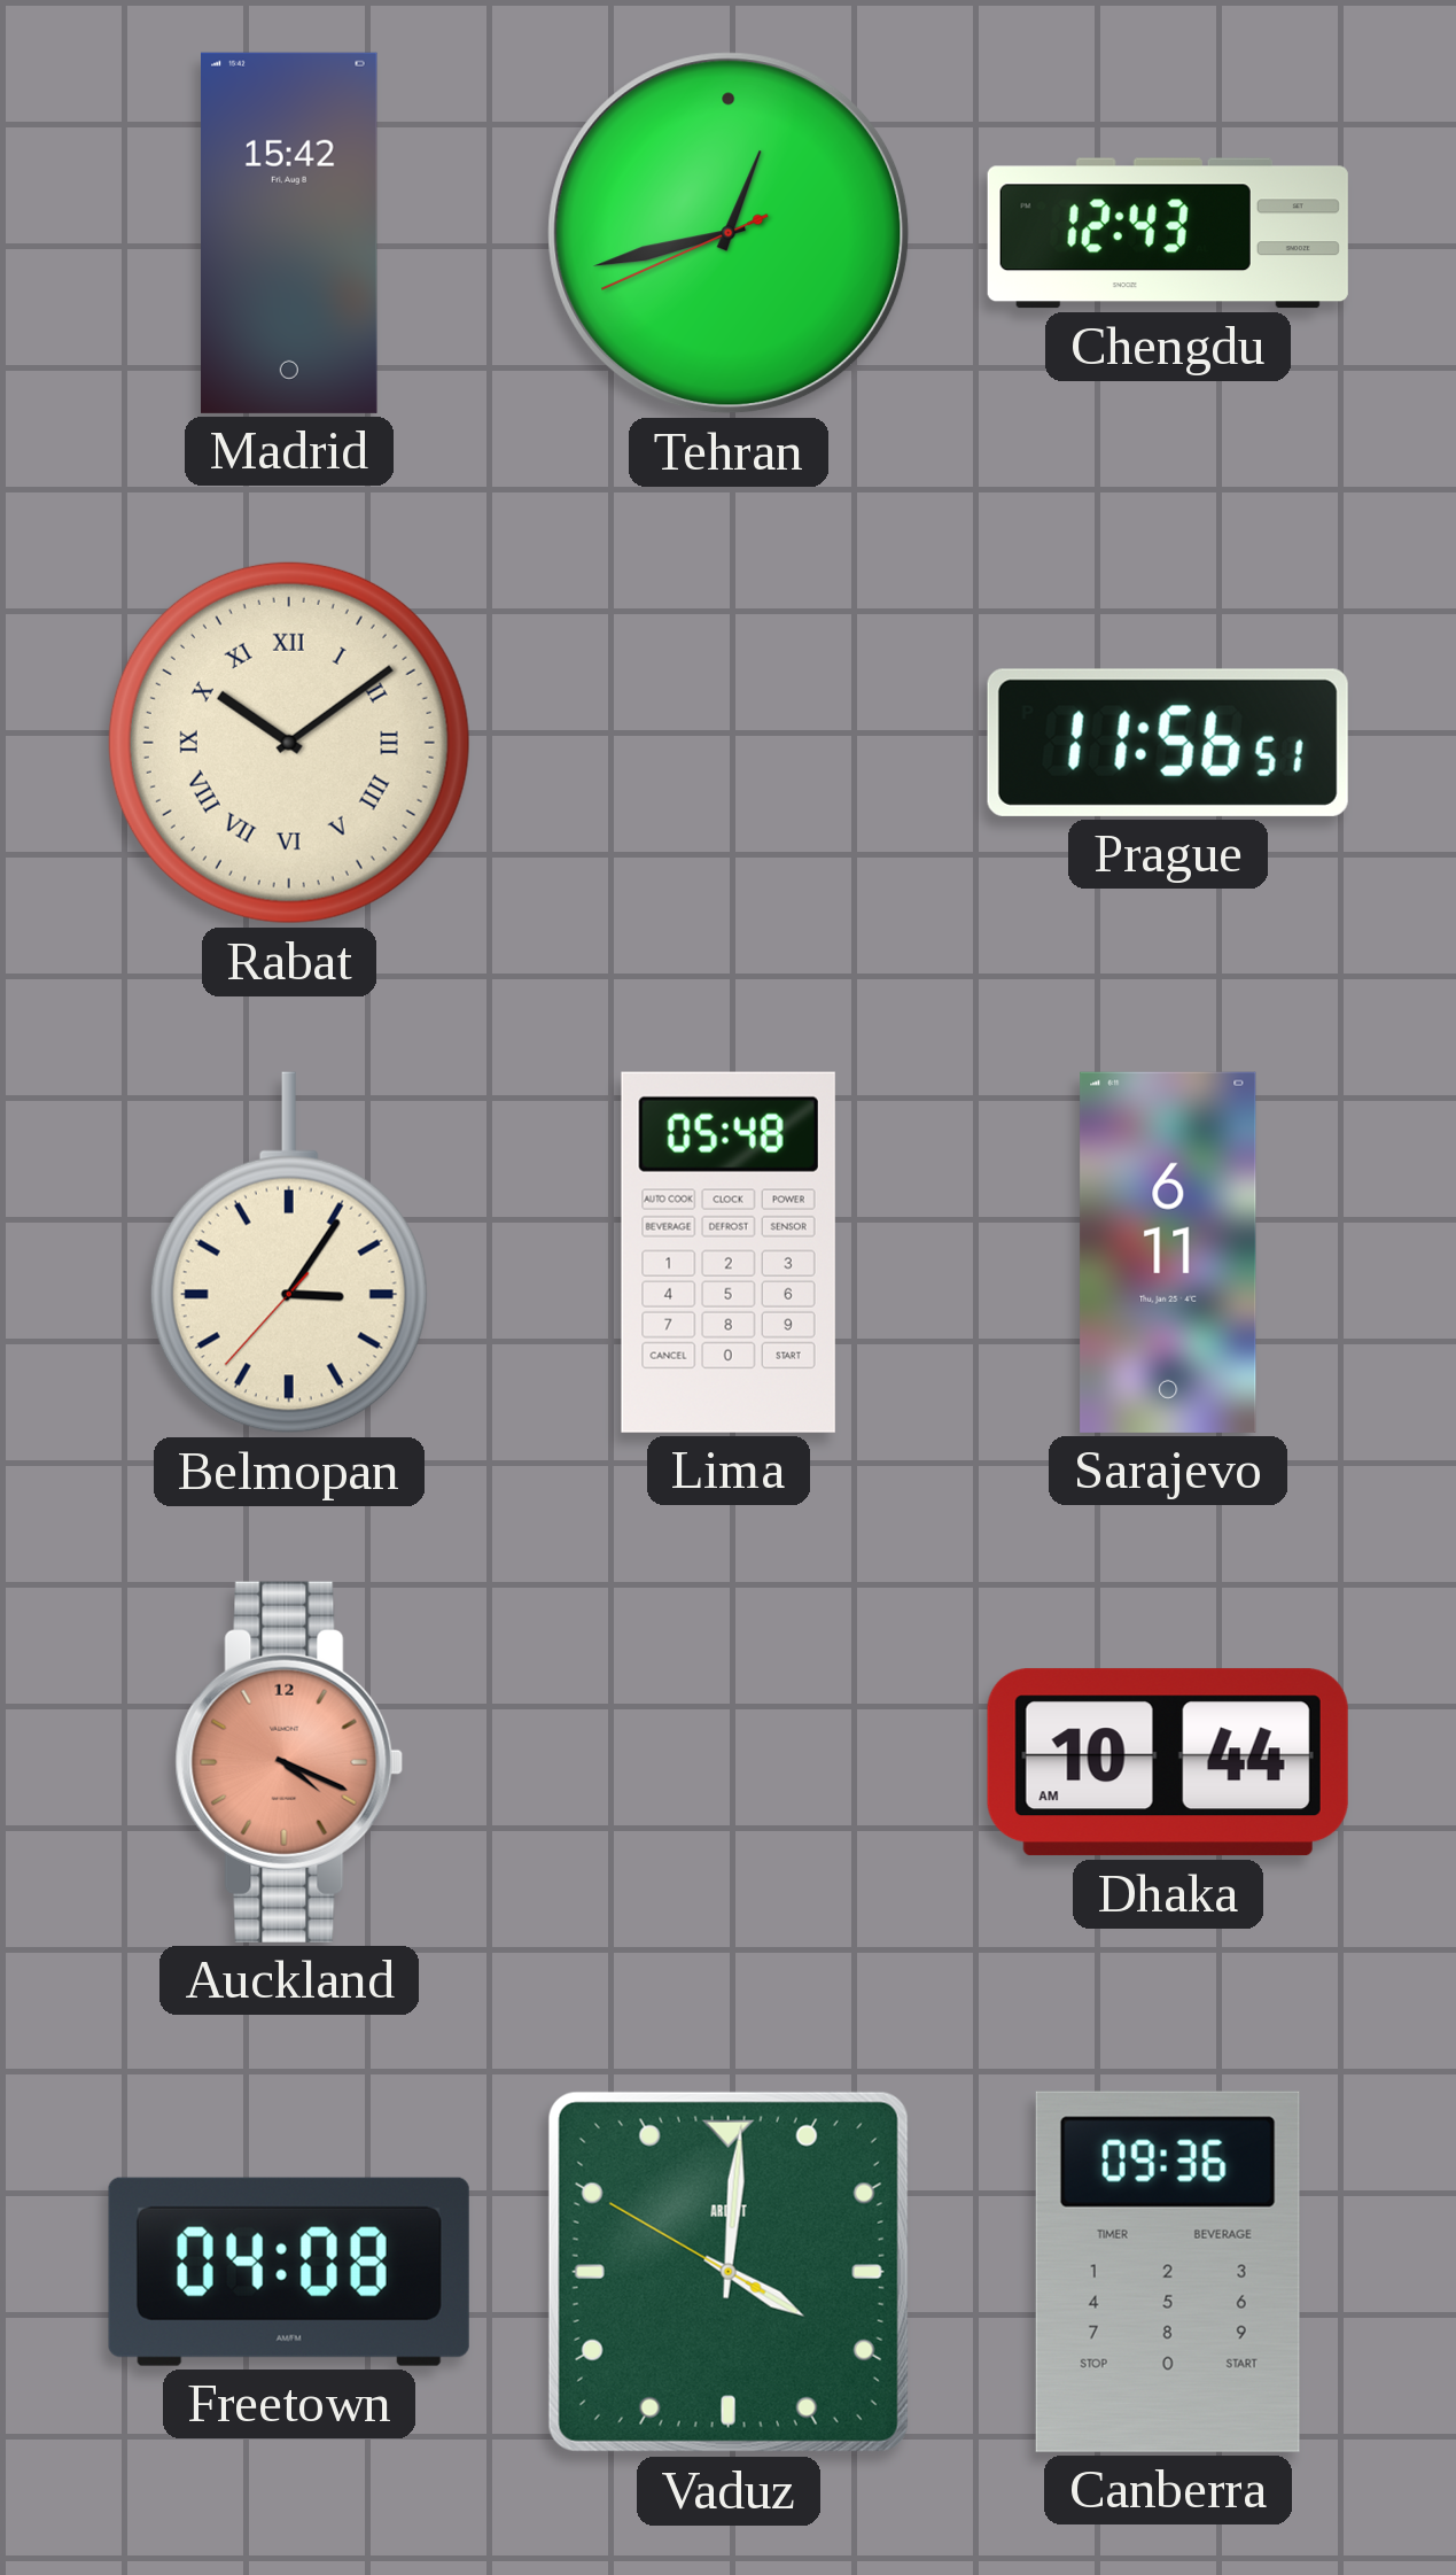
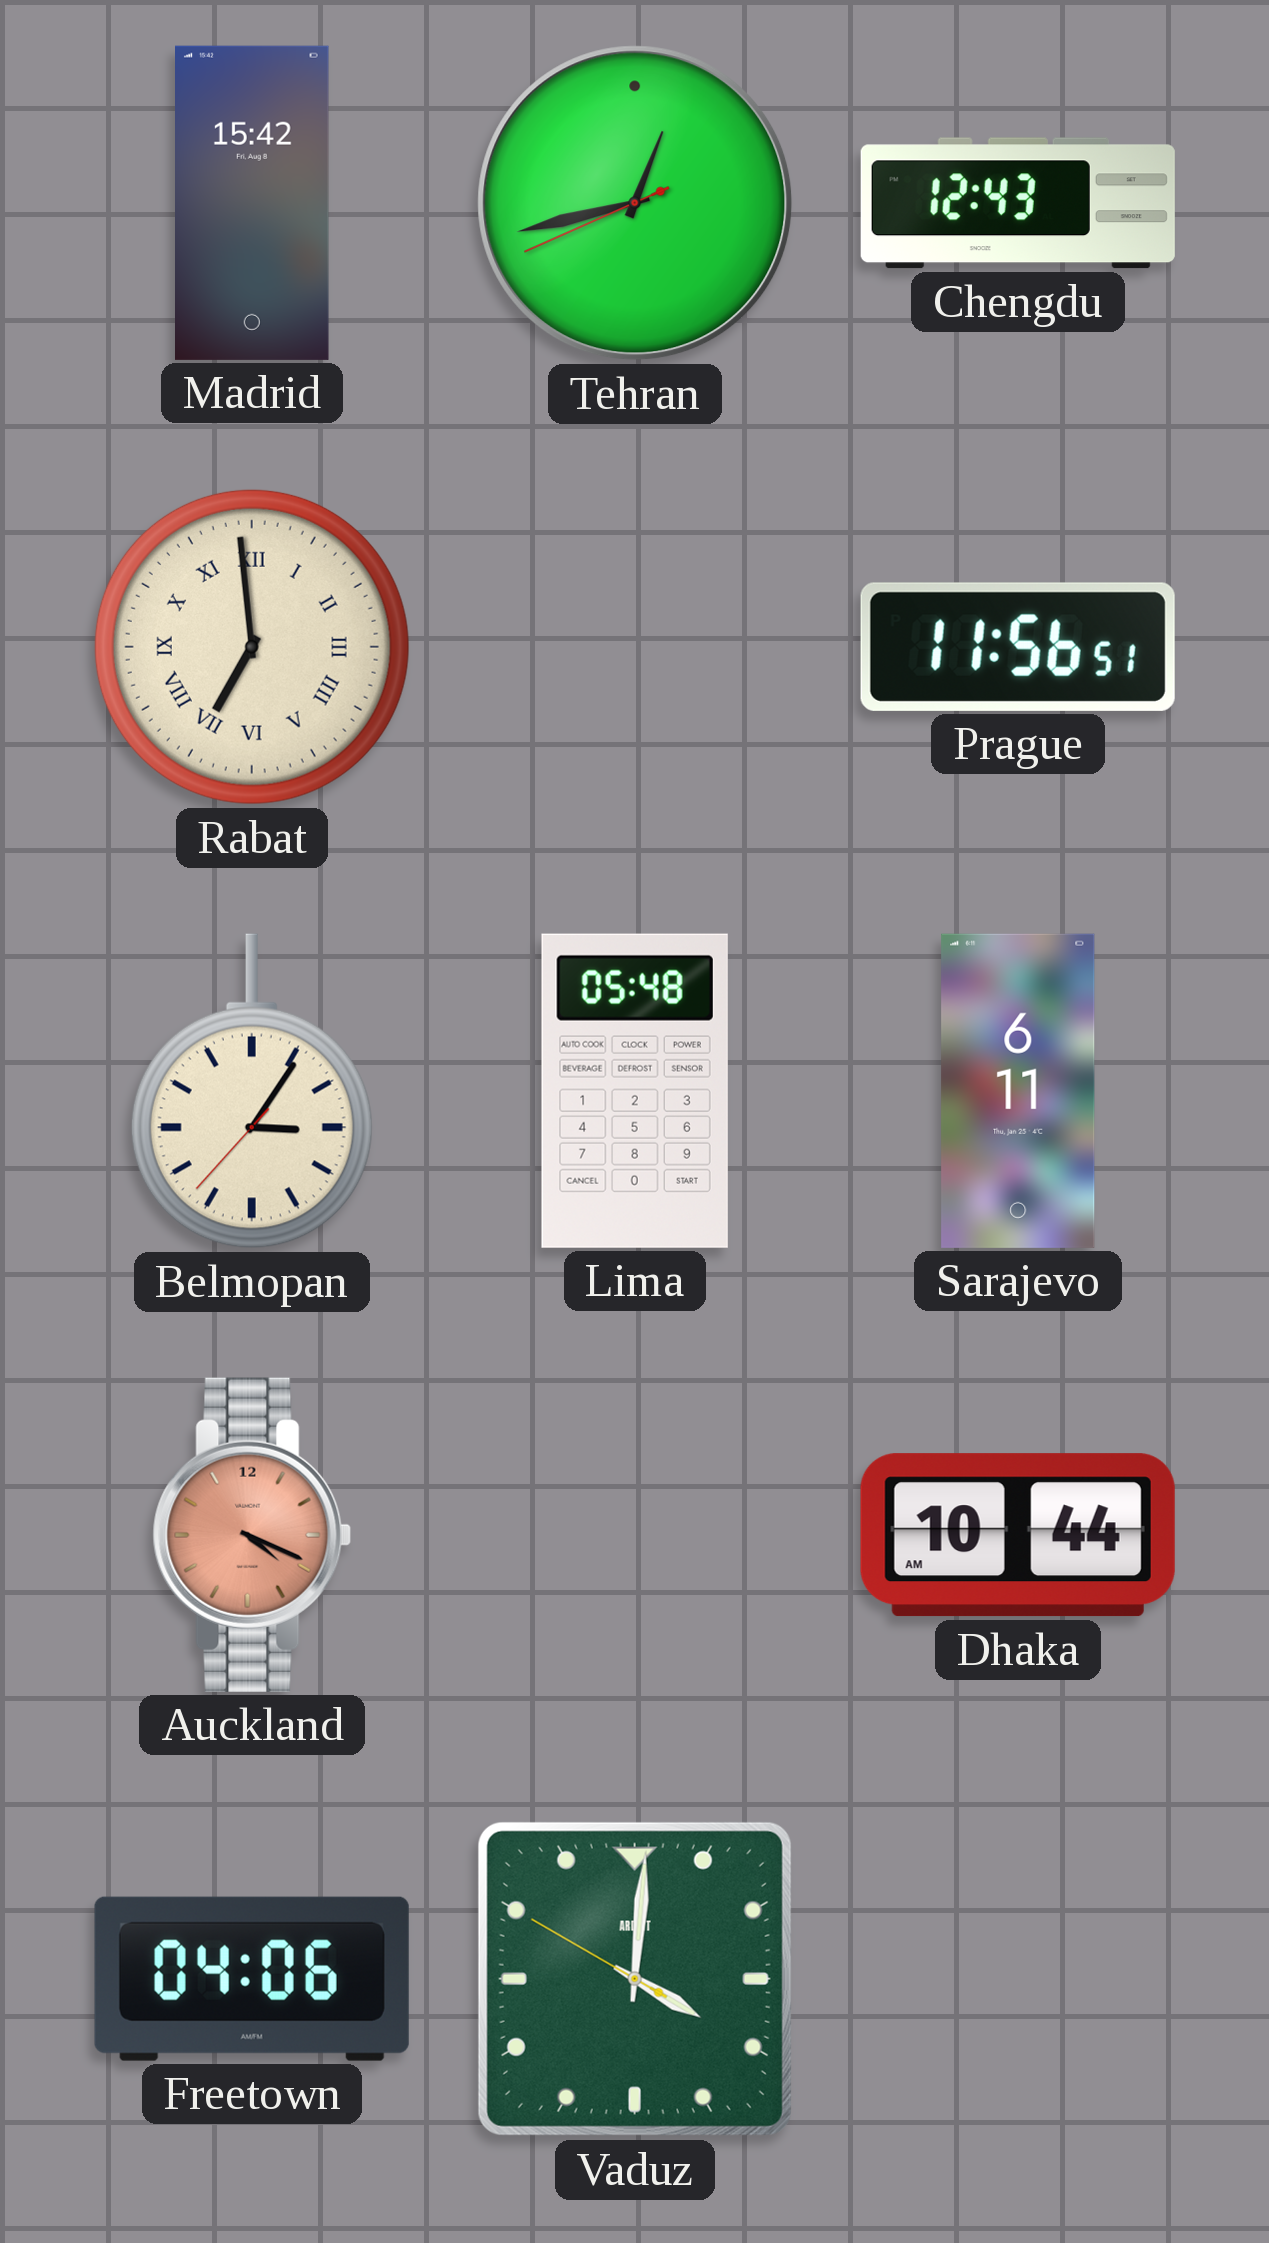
Rabat: 10:09 -> 6:59
Freetown: 04:08 -> 04:06
Canberra: 09:36 -> none
